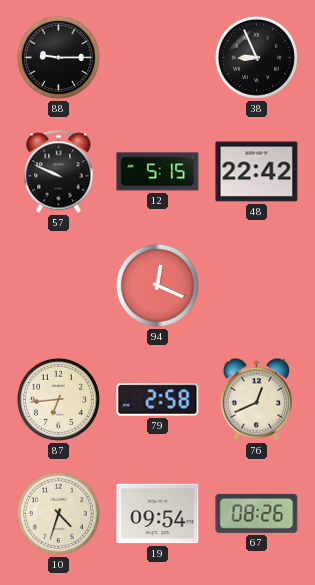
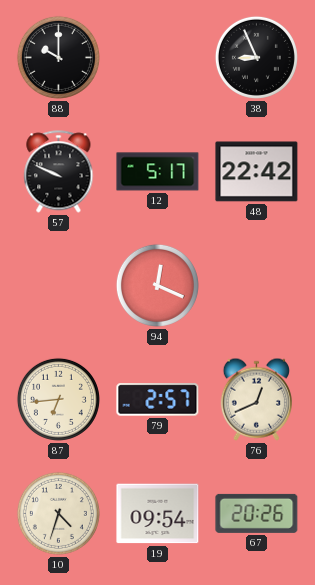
88: 9:15 -> 10:00
12: 5:15 -> 5:17
79: 2:58 -> 2:57
67: 08:26 -> 20:26
